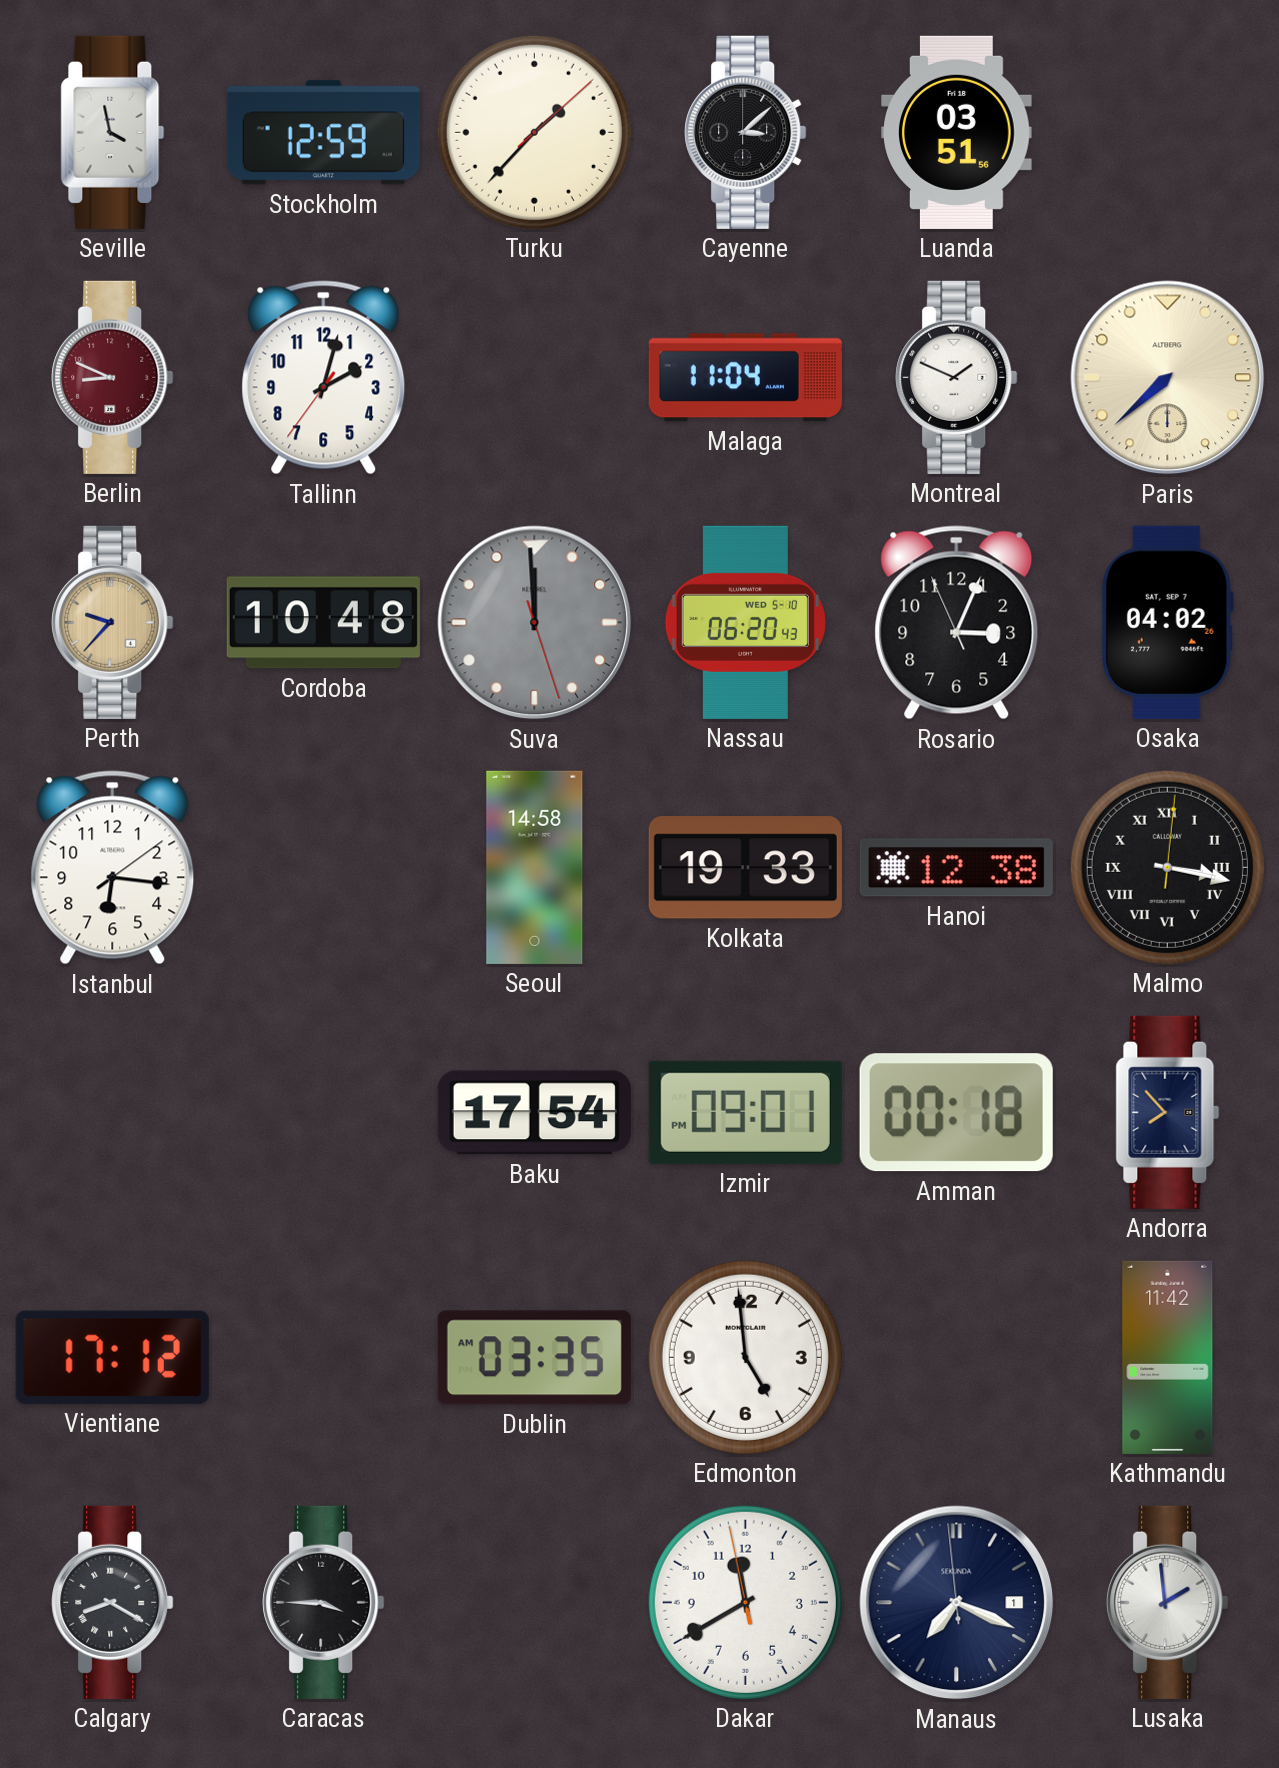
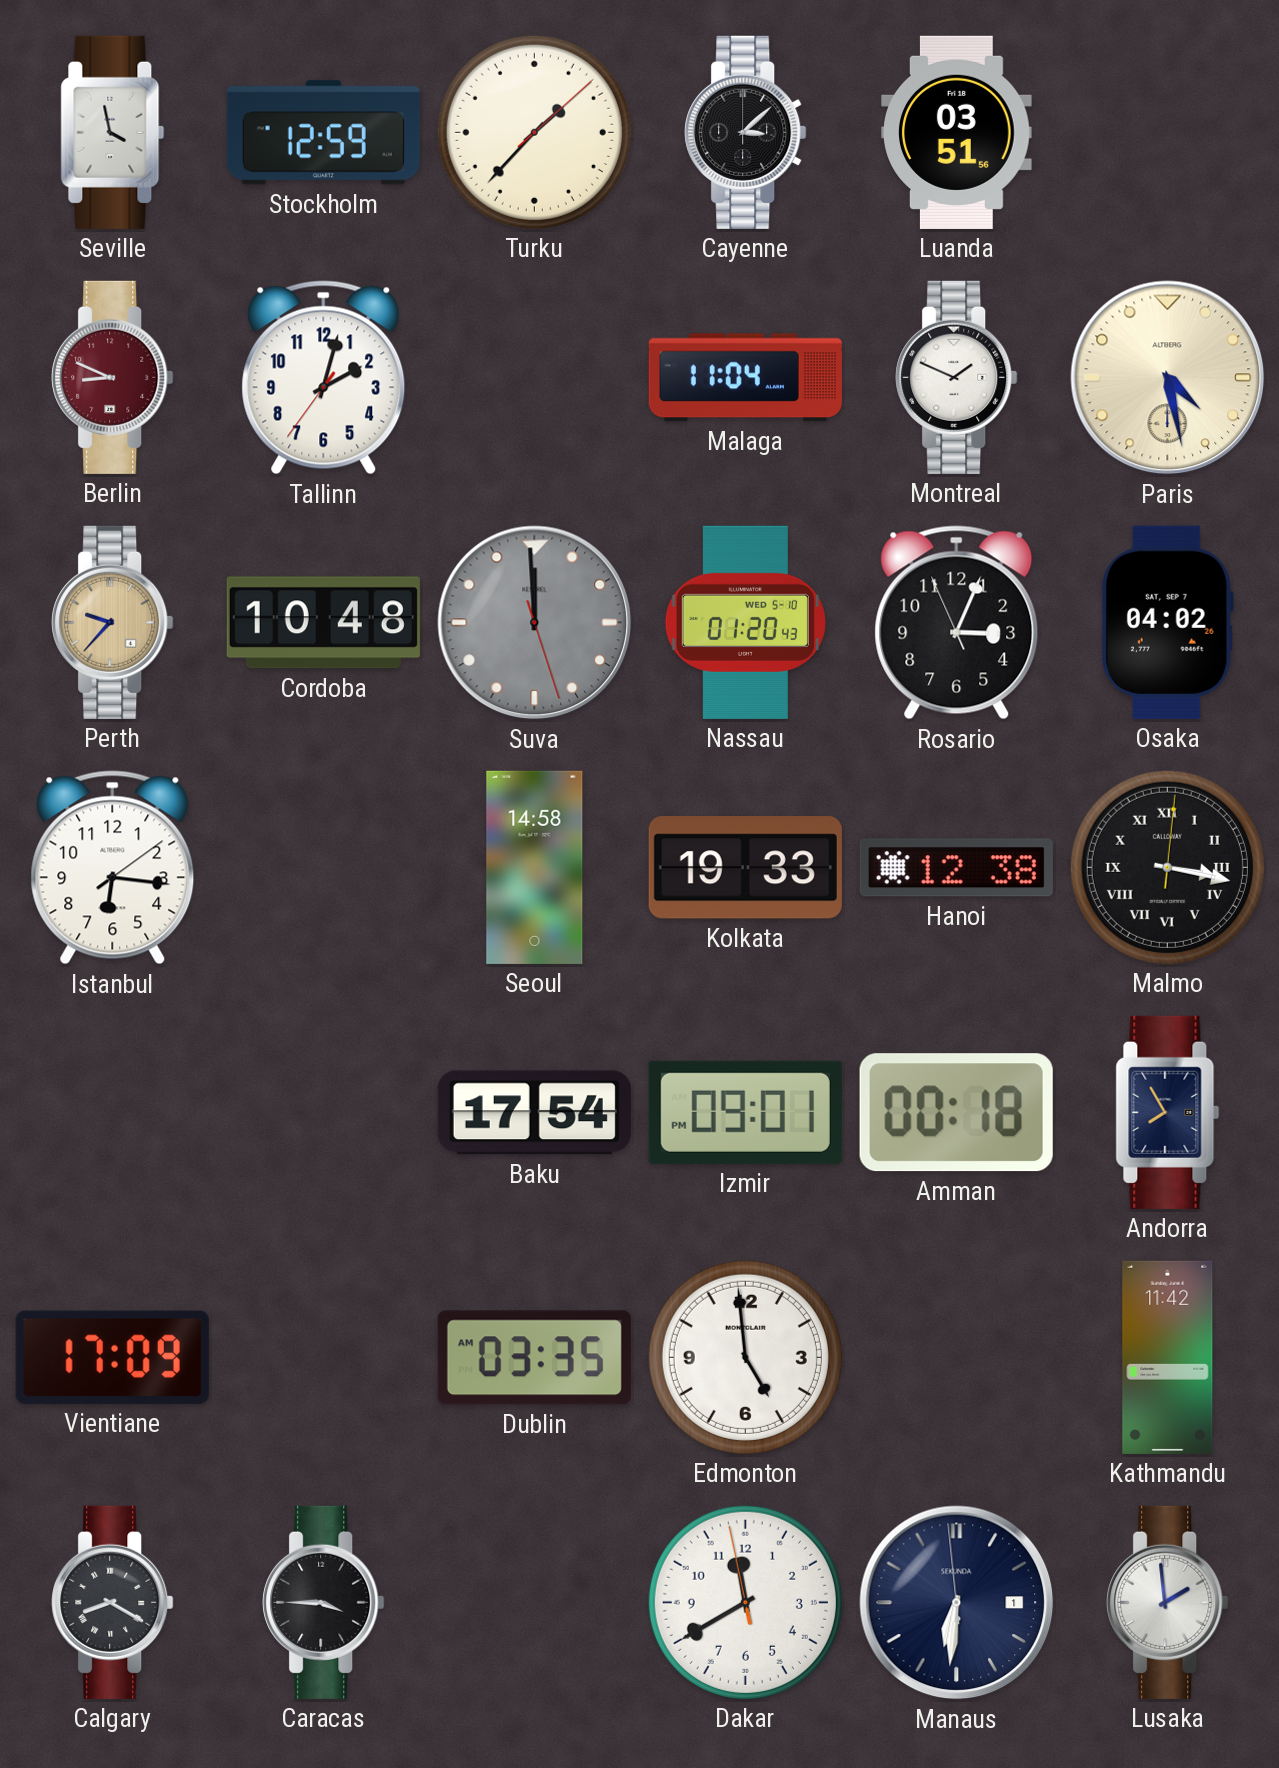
Paris: 7:38 -> 4:28
Nassau: 06:20 -> 01:20
Andorra: 7:53 -> 7:55
Vientiane: 17:12 -> 17:09
Manaus: 7:18 -> 6:30
